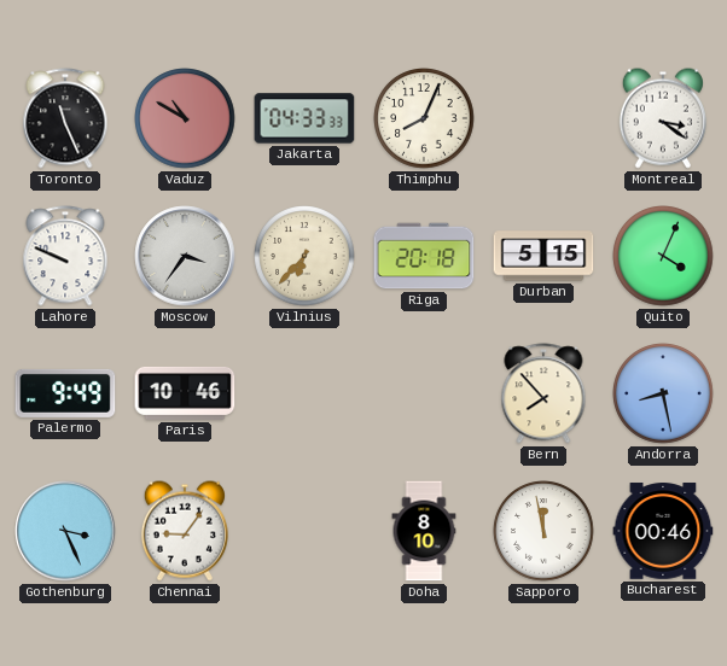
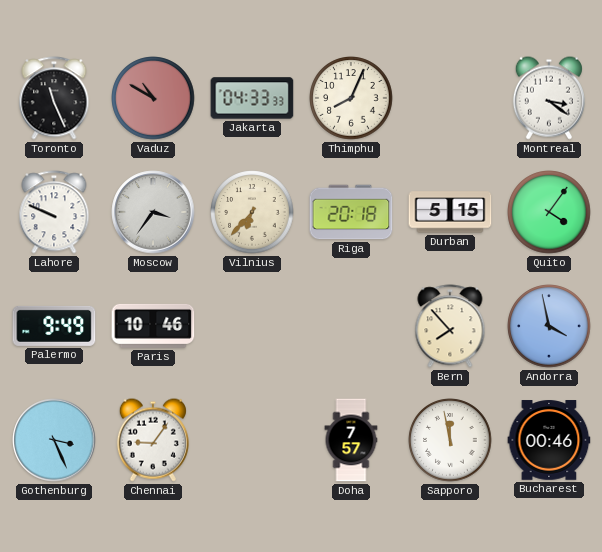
Quito: 4:04 -> 4:06
Andorra: 8:28 -> 3:58
Doha: 8:10 -> 7:57
